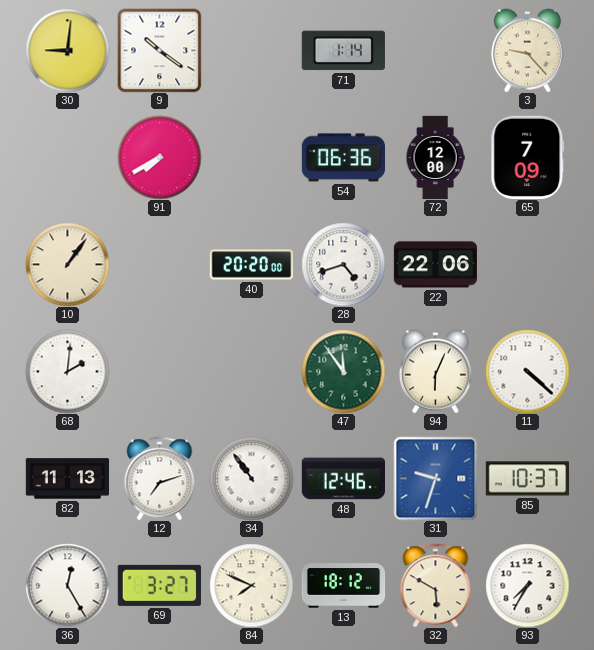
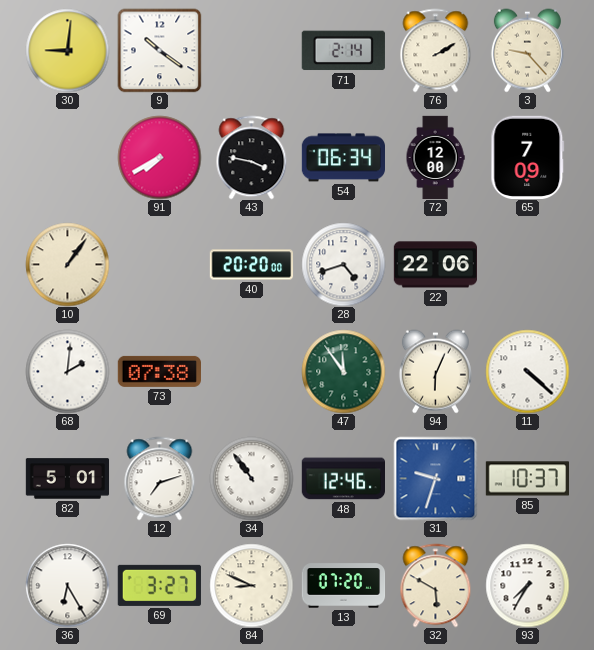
71: 1:14 -> 2:14
76: none -> 2:10
43: none -> 3:47
54: 06:36 -> 06:34
73: none -> 07:38
82: 11:13 -> 5:01
36: 12:25 -> 6:25
84: 7:49 -> 8:49
13: 18:12 -> 07:20
